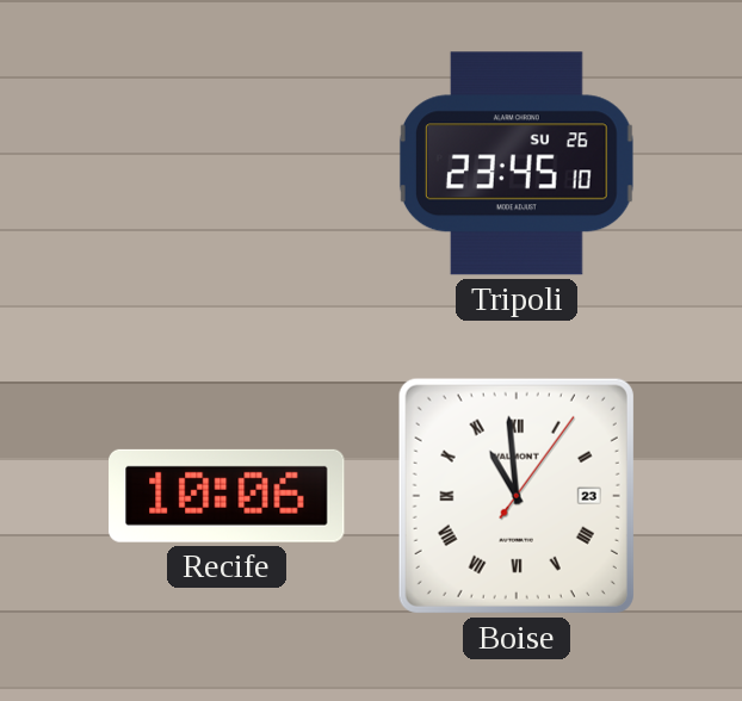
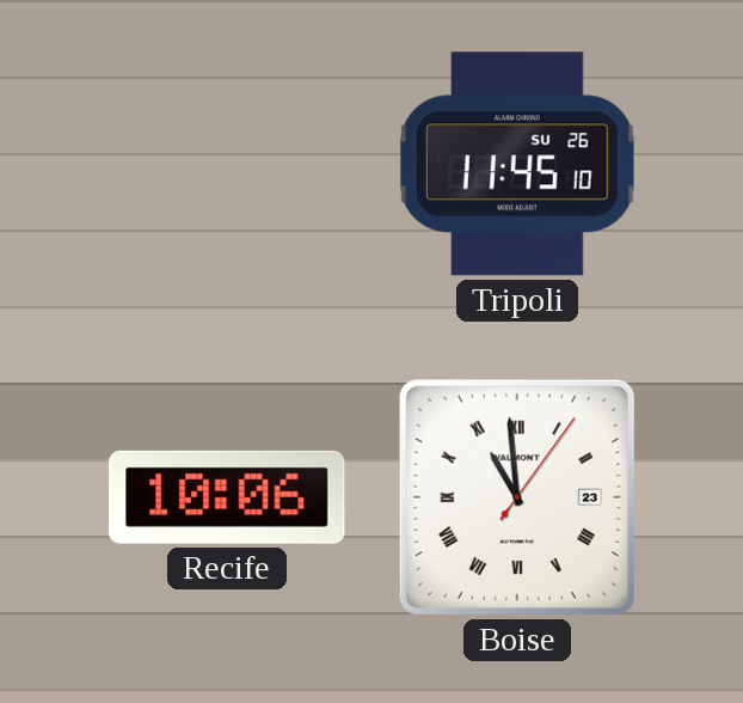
Tripoli: 23:45 -> 11:45
